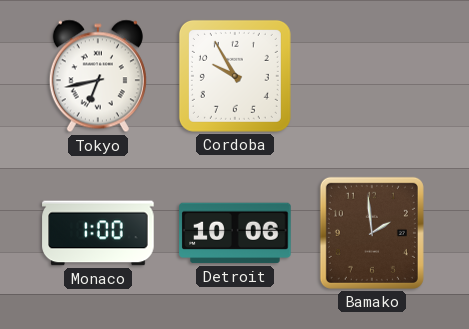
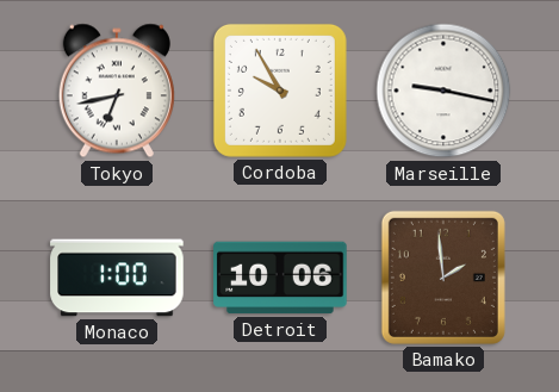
Marseille: none -> 9:17
